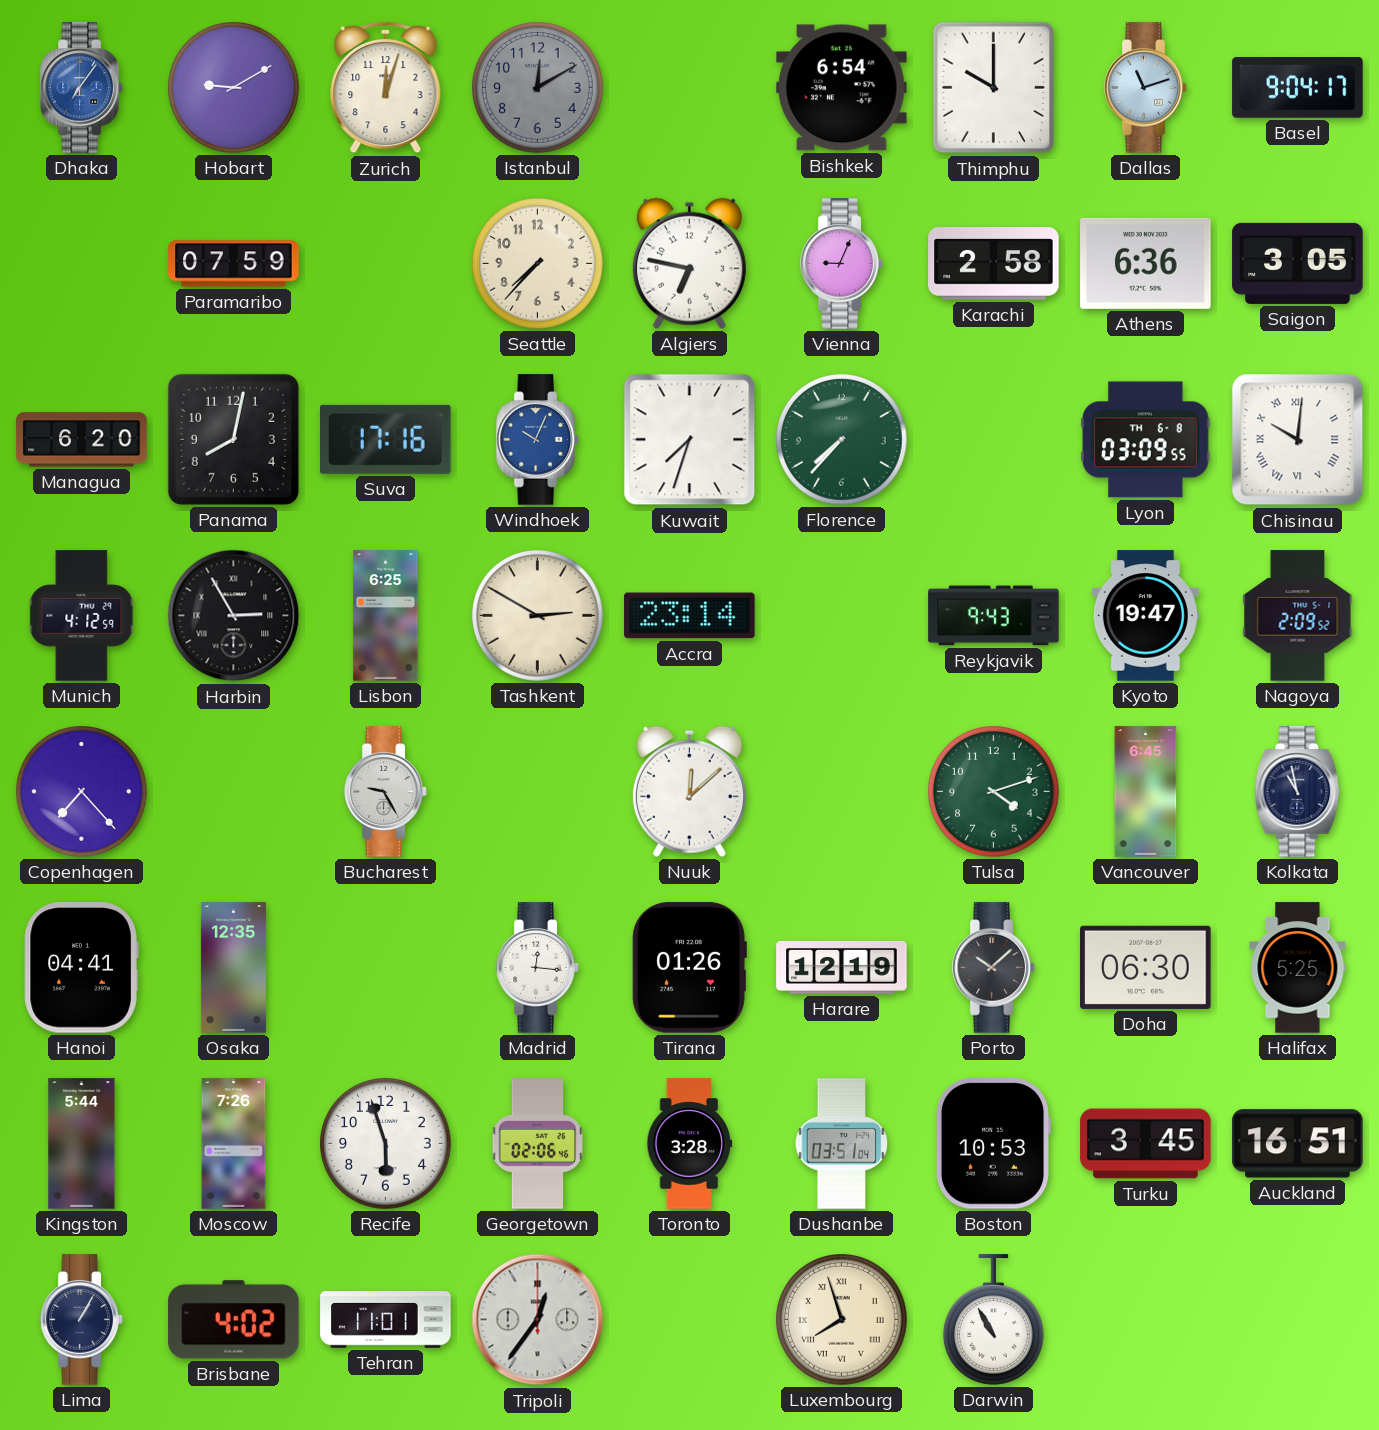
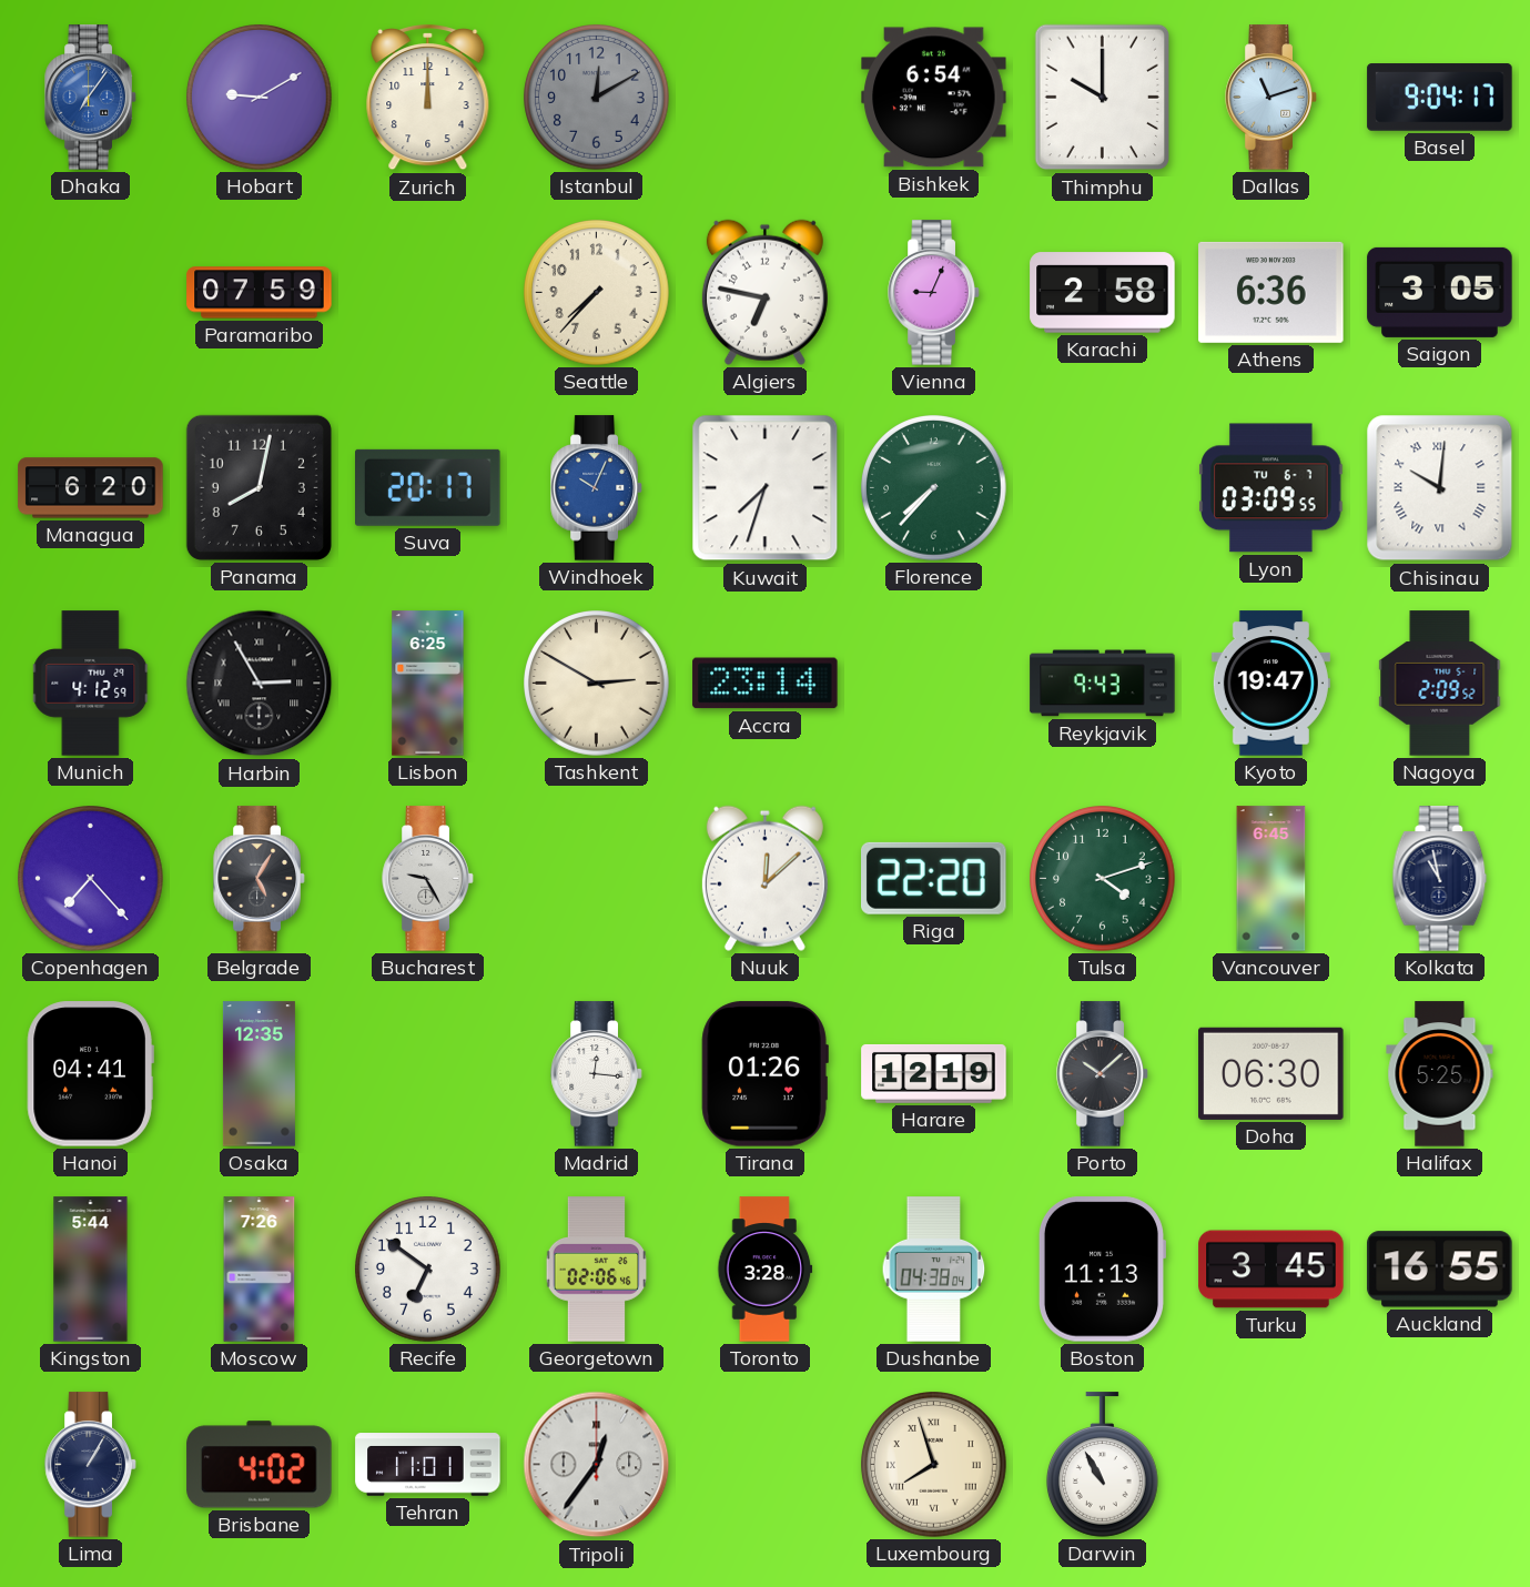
Zurich: 12:03 -> 12:00
Suva: 17:16 -> 20:17
Lyon date: TH 6-8 -> TU 6-7
Belgrade: none -> 5:05
Riga: none -> 22:20
Recife: 5:57 -> 6:51
Dushanbe: 03:51 -> 04:38
Boston: 10:53 -> 11:13
Auckland: 16:51 -> 16:55
